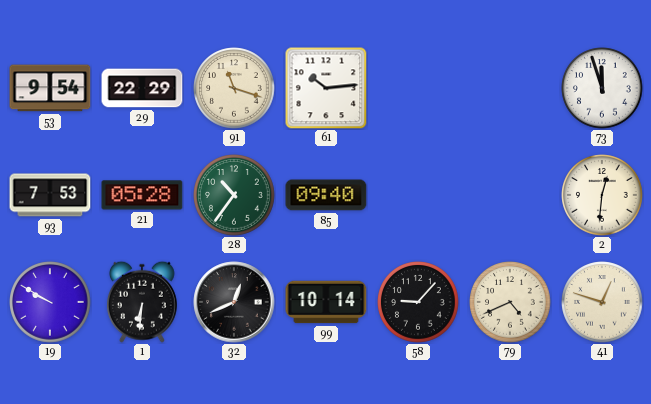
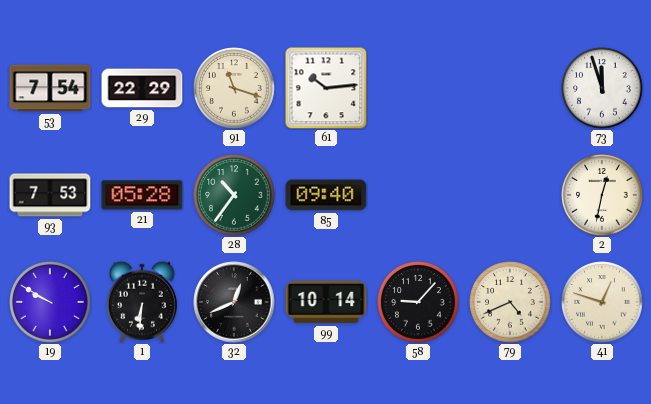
53: 9:54 -> 7:54
2: 12:31 -> 12:32
